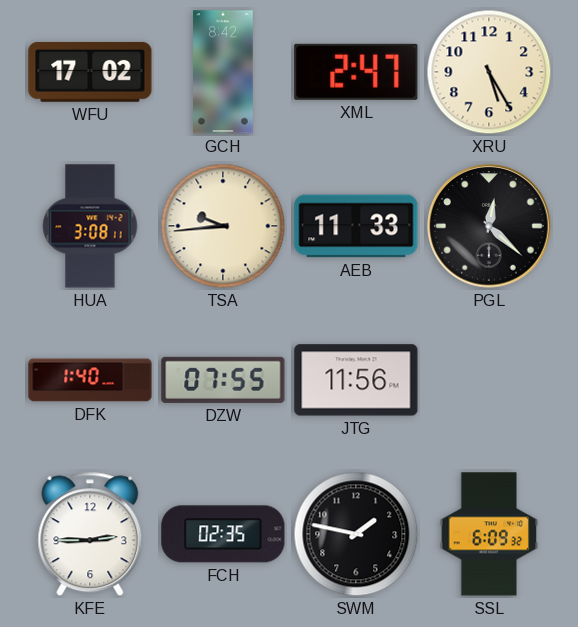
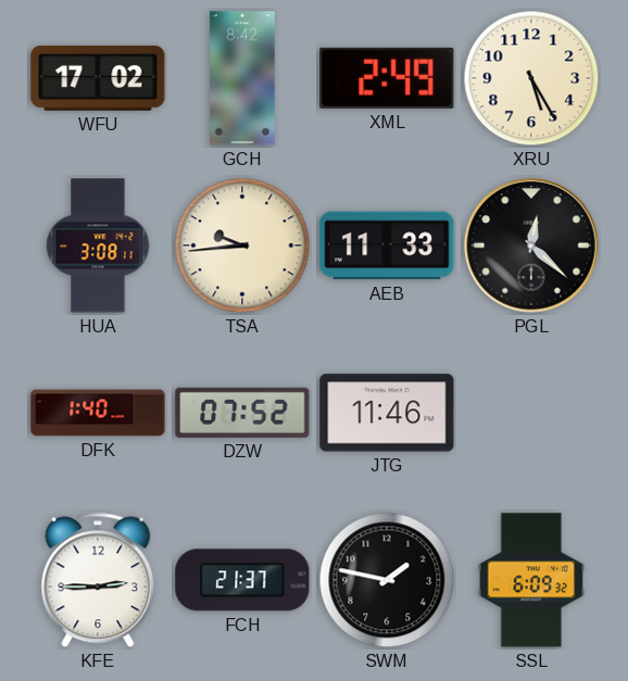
XML: 2:47 -> 2:49
DZW: 07:55 -> 07:52
JTG: 11:56 -> 11:46
FCH: 02:35 -> 21:37
